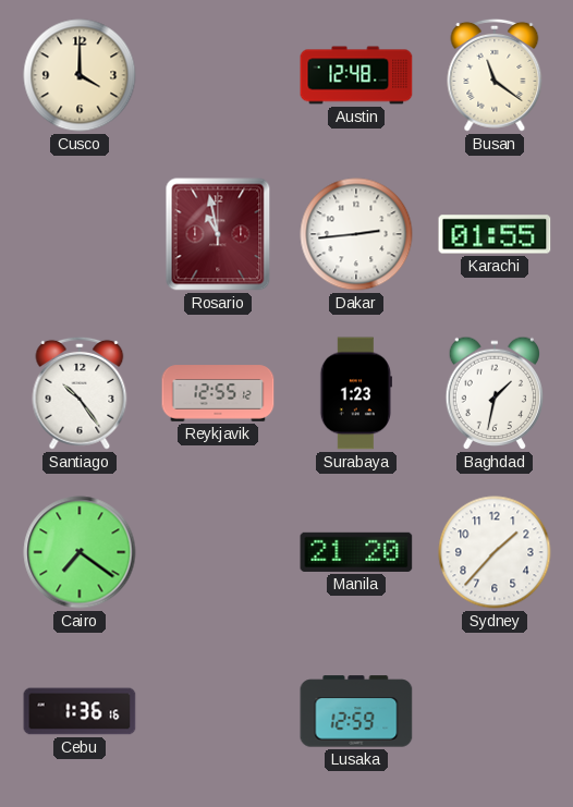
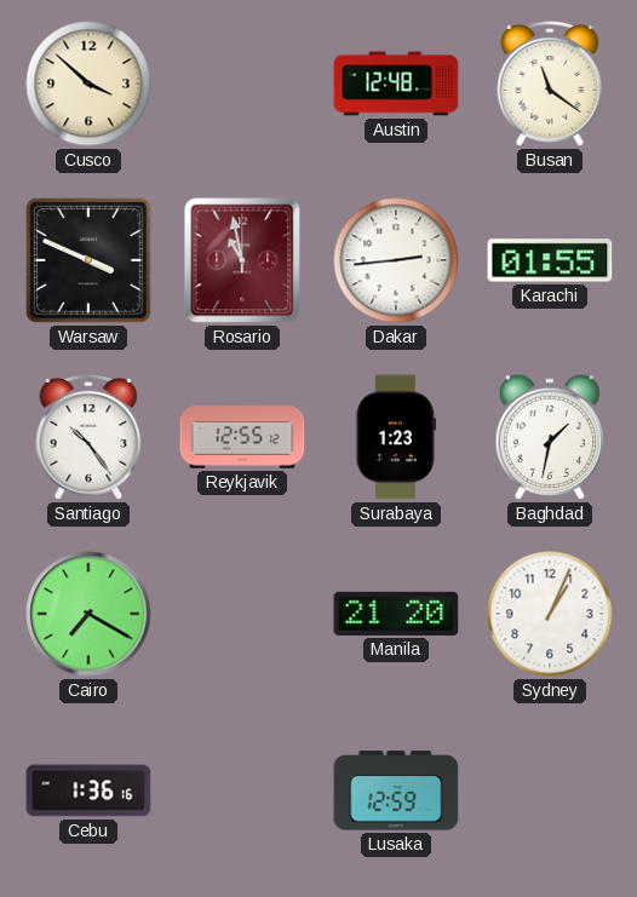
Cusco: 4:00 -> 3:52
Warsaw: none -> 3:49
Cairo: 7:21 -> 7:20
Sydney: 1:37 -> 1:04
